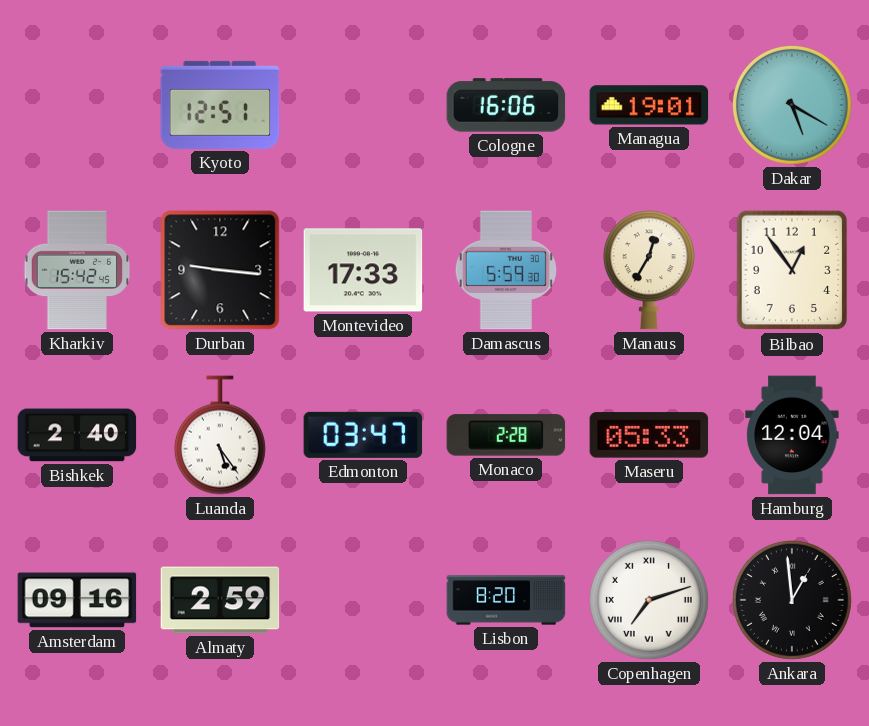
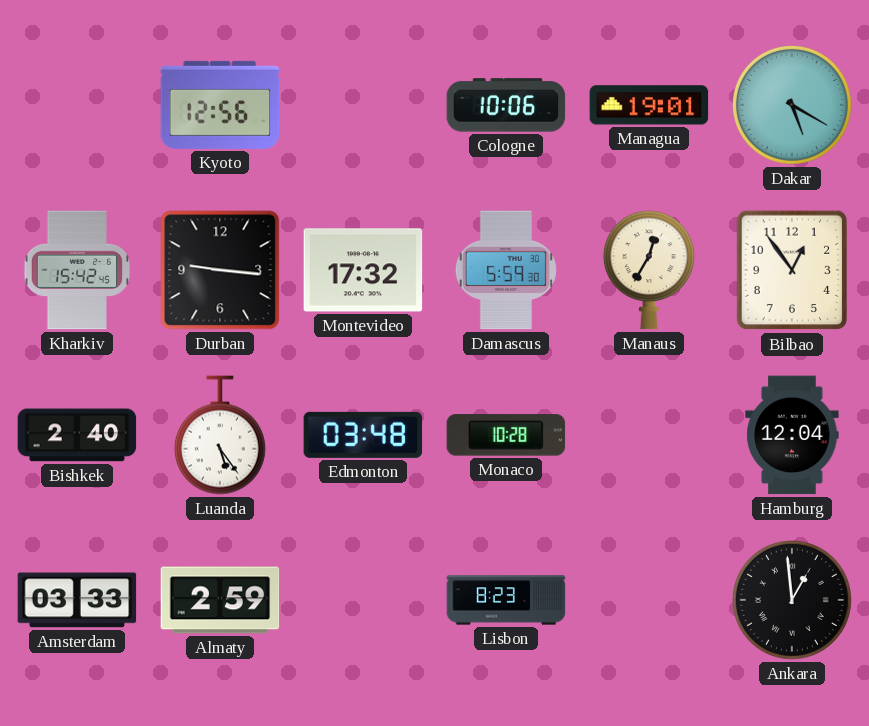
Kyoto: 12:51 -> 12:56
Cologne: 16:06 -> 10:06
Montevideo: 17:33 -> 17:32
Edmonton: 03:47 -> 03:48
Monaco: 2:28 -> 10:28
Maseru: 05:33 -> none
Amsterdam: 09:16 -> 03:33
Lisbon: 8:20 -> 8:23
Copenhagen: 7:12 -> none
